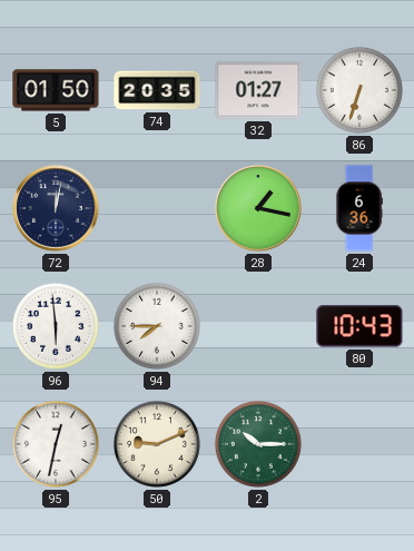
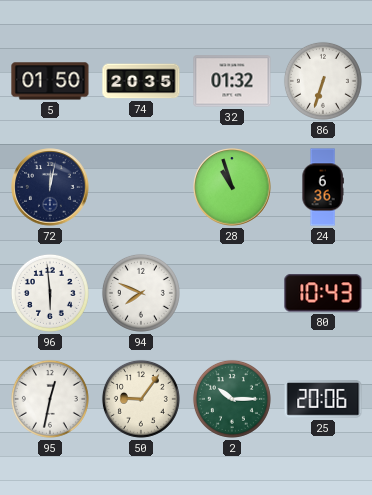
32: 01:27 -> 01:32
28: 1:17 -> 10:57
94: 7:45 -> 7:49
50: 9:11 -> 9:06
25: none -> 20:06
